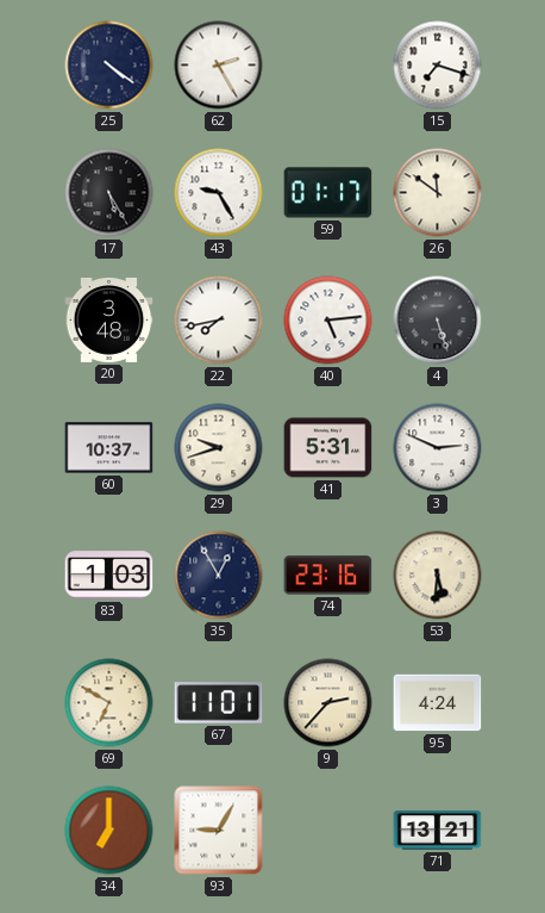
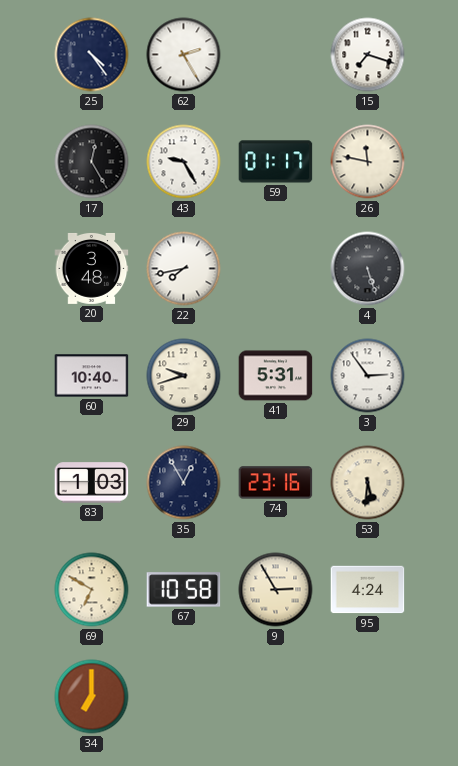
25: 4:21 -> 4:24
17: 5:25 -> 12:25
26: 11:51 -> 11:47
40: 5:14 -> none
60: 10:37 -> 10:40
3: 2:49 -> 2:54
67: 11:01 -> 10:58
9: 2:37 -> 2:55
93: 9:05 -> none
71: 13:21 -> none
